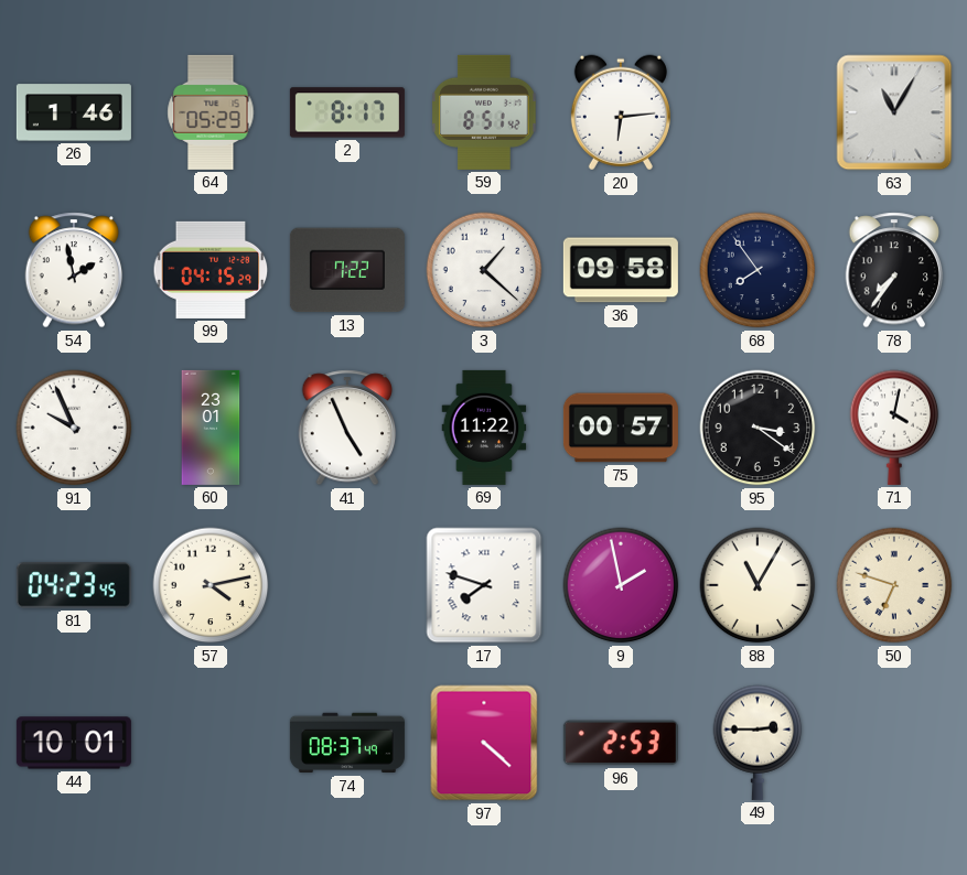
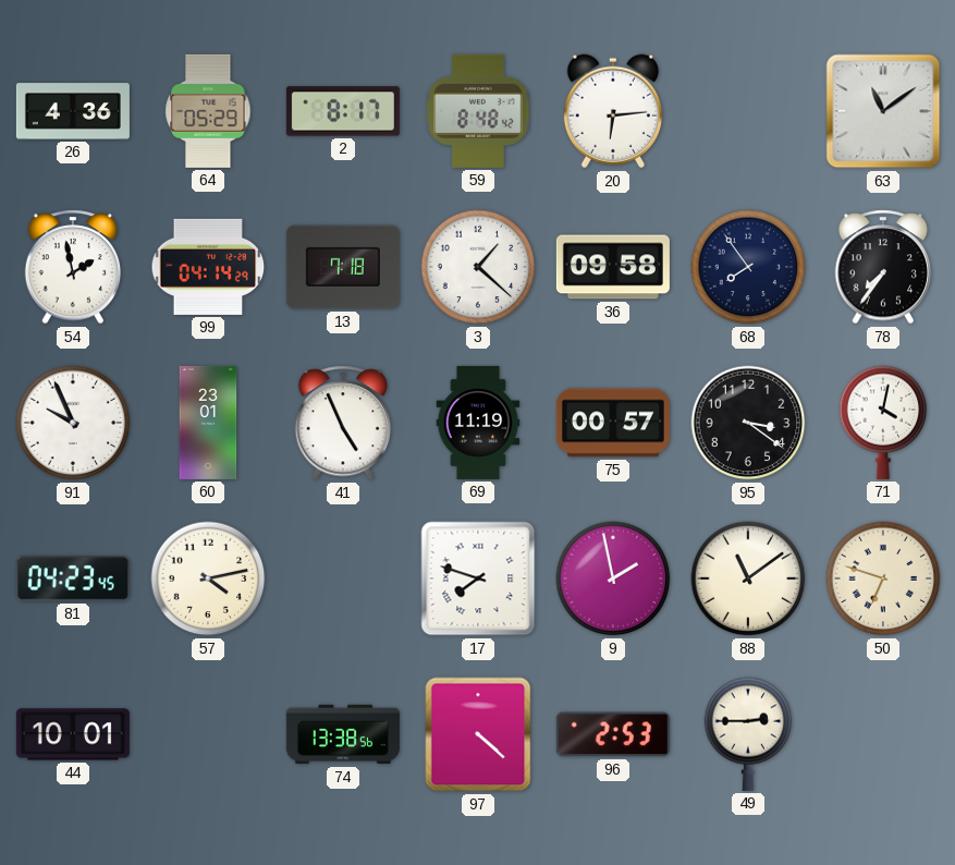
26: 1:46 -> 4:36
59: 8:51 -> 8:48
63: 11:05 -> 11:09
99: 04:15 -> 04:14
13: 7:22 -> 7:18
69: 11:22 -> 11:19
88: 11:05 -> 11:09
74: 08:37 -> 13:38
